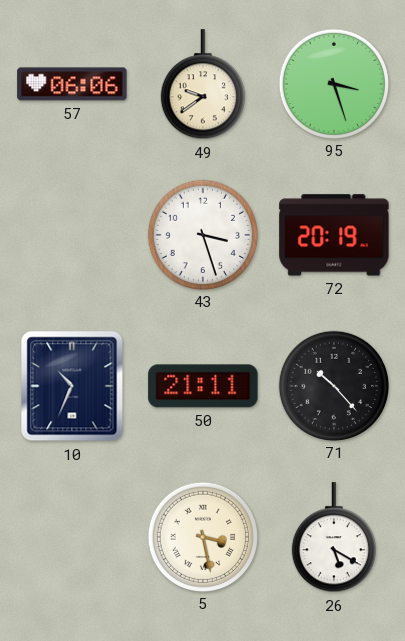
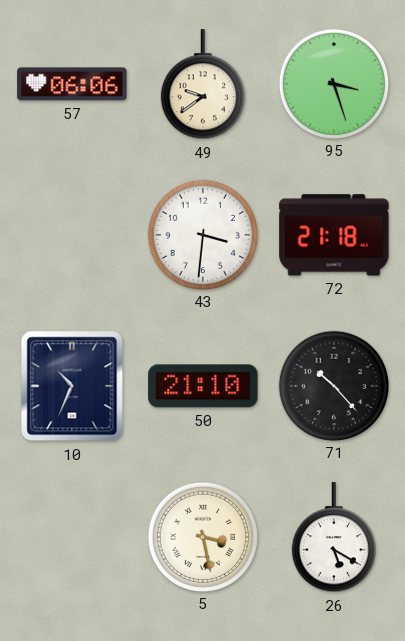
43: 3:27 -> 3:31
72: 20:19 -> 21:18
50: 21:11 -> 21:10
